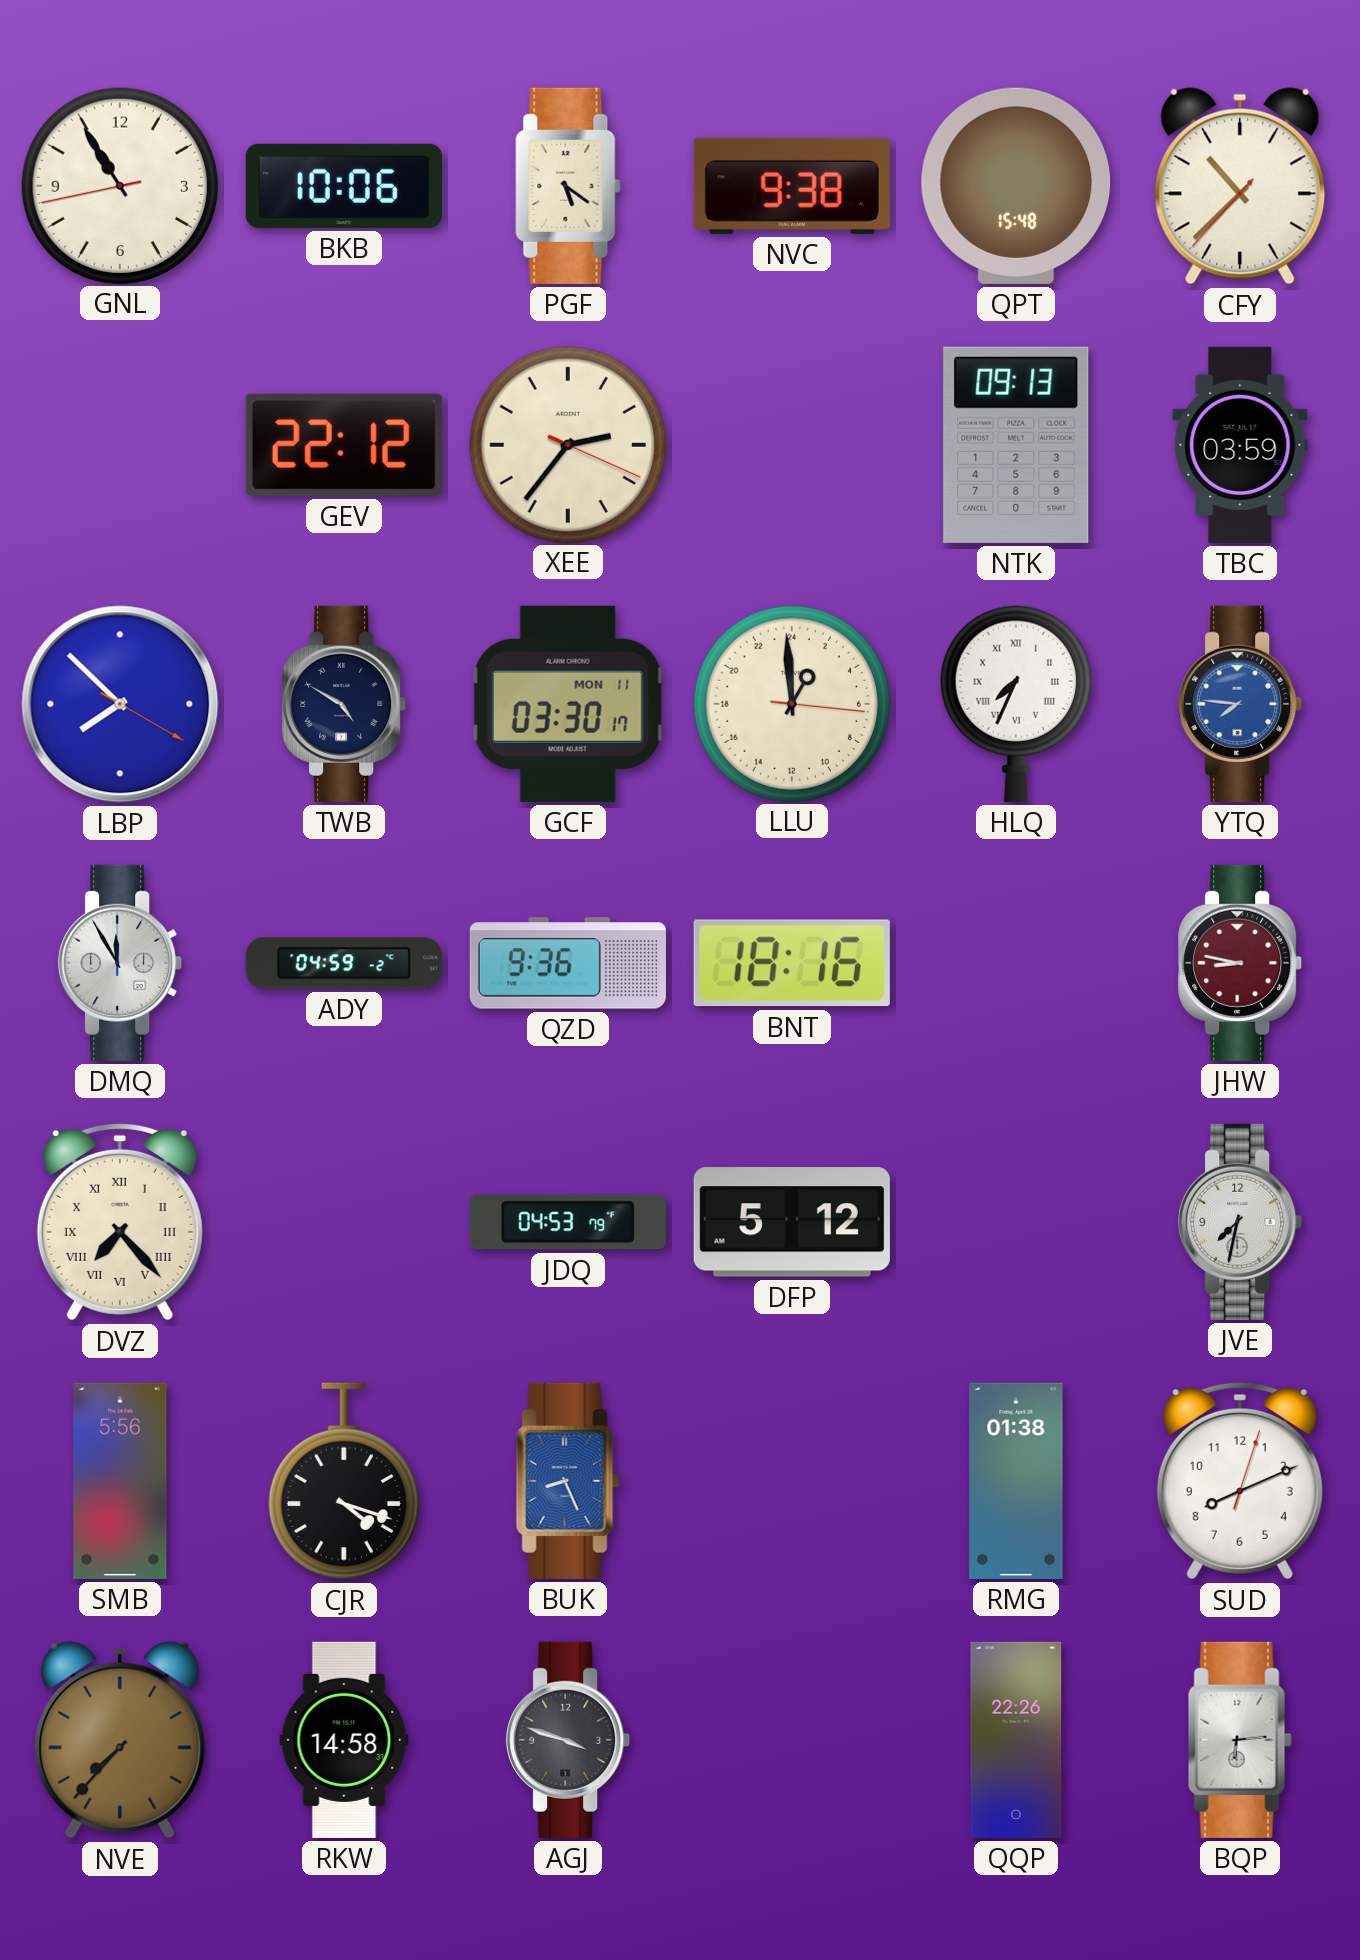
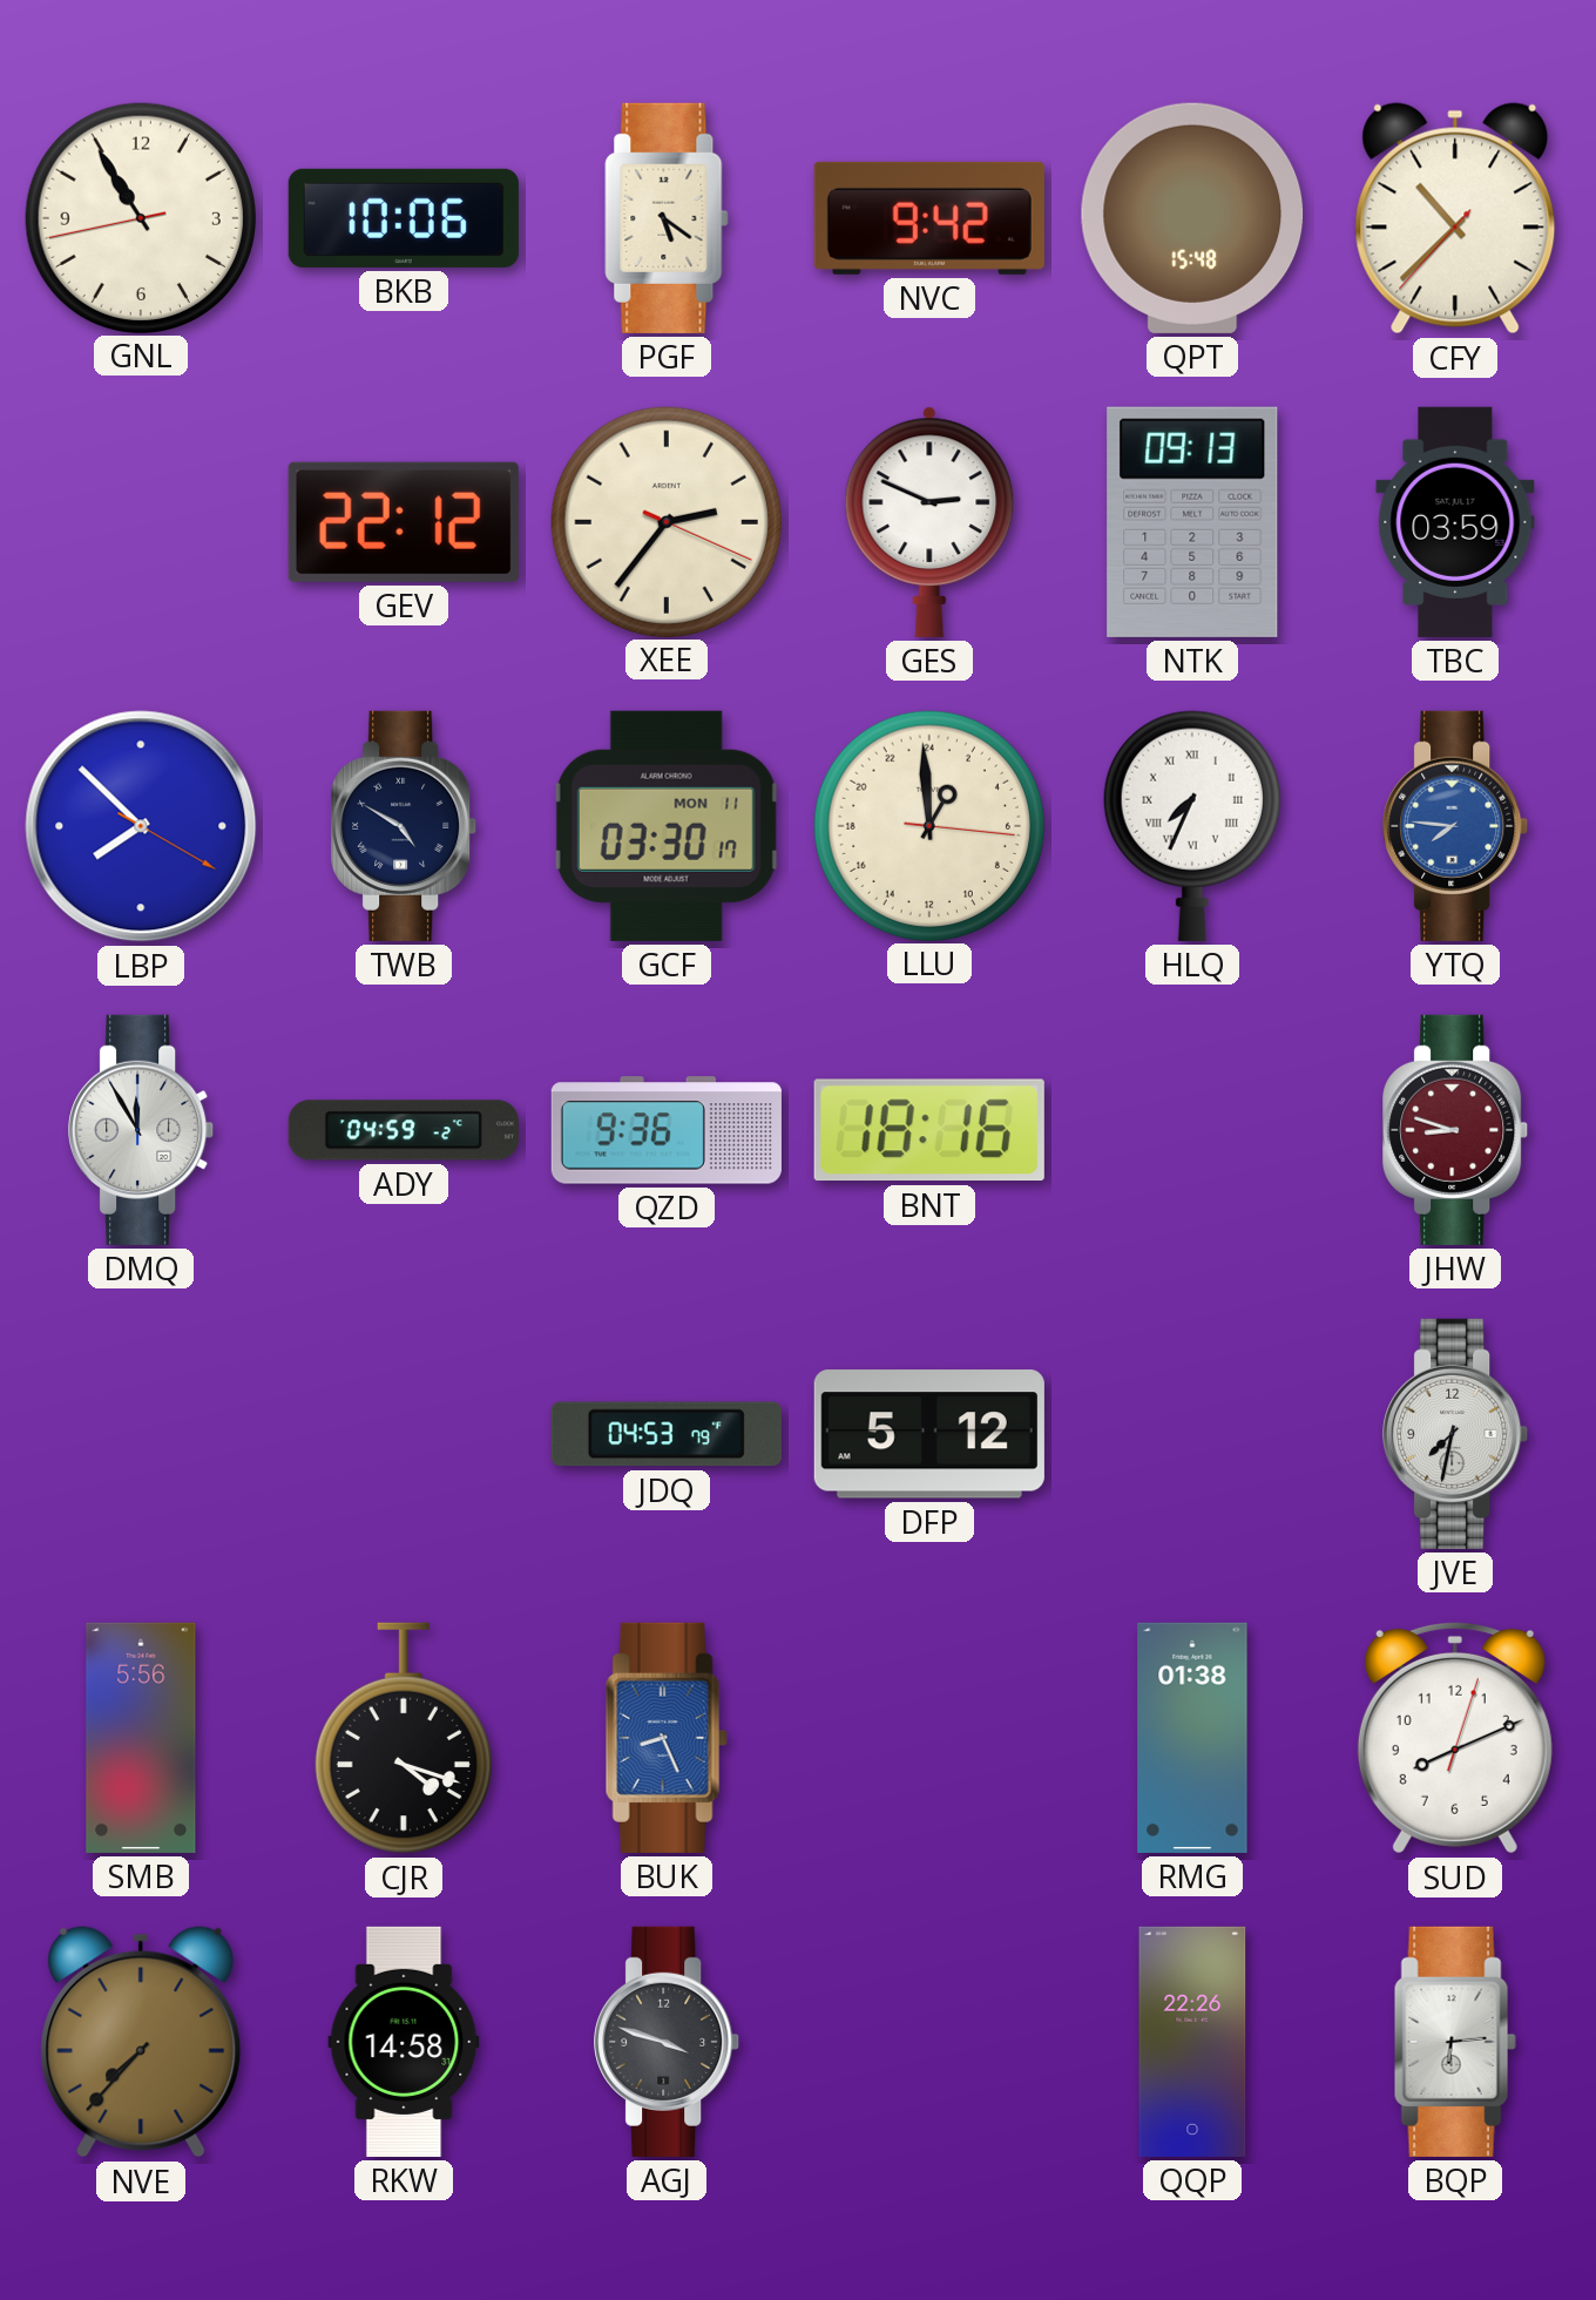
NVC: 9:38 -> 9:42
GES: none -> 2:49
JHW: 8:47 -> 8:48
DVZ: 7:23 -> none
